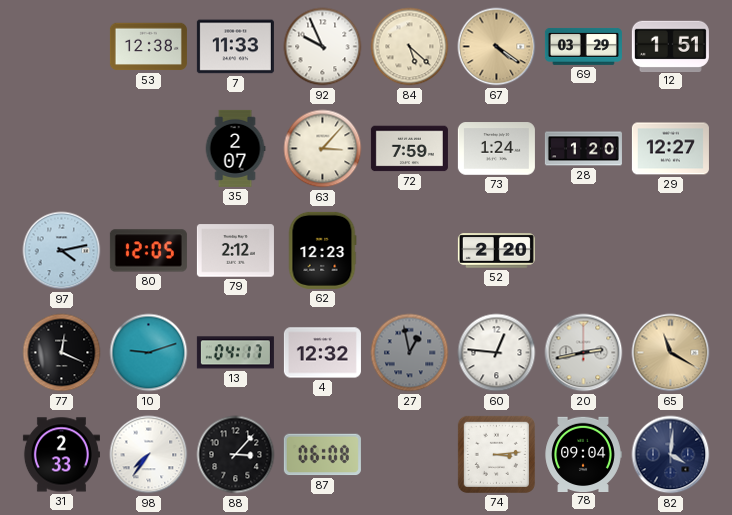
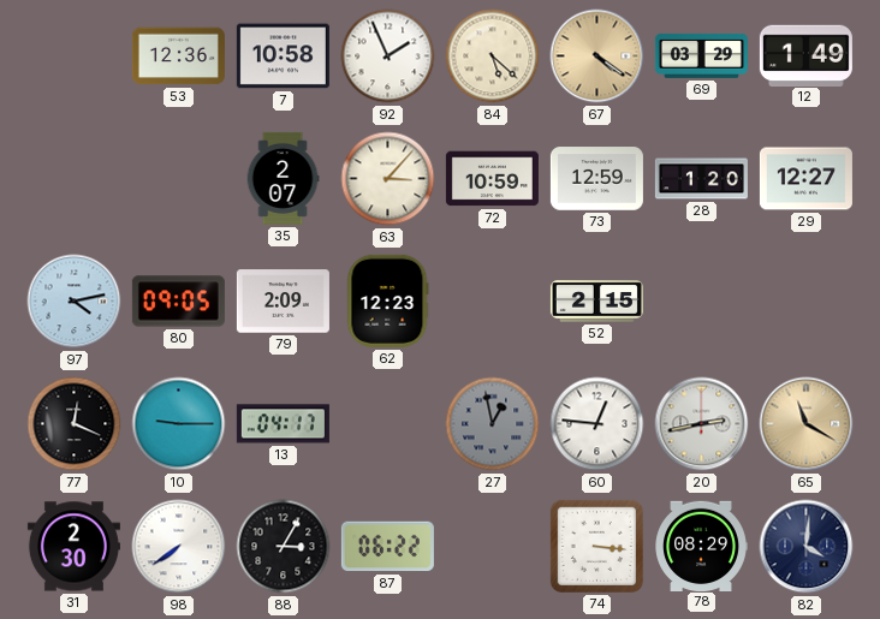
53: 12:38 -> 12:36
7: 11:33 -> 10:58
92: 9:56 -> 1:56
12: 1:51 -> 1:49
72: 7:59 -> 10:59
73: 1:24 -> 12:59
80: 12:05 -> 09:05
79: 2:12 -> 2:09
52: 2:20 -> 2:15
10: 9:12 -> 9:15
4: 12:32 -> none
31: 2:33 -> 2:30
98: 7:36 -> 7:39
88: 3:07 -> 3:05
87: 06:08 -> 06:22
74: 3:14 -> 3:16
78: 09:04 -> 08:29
